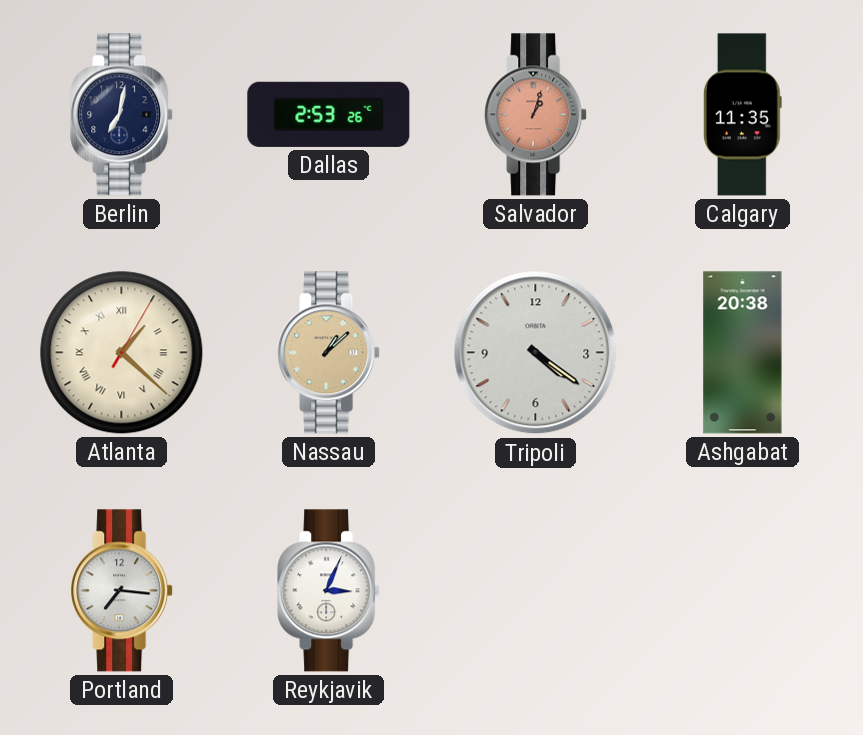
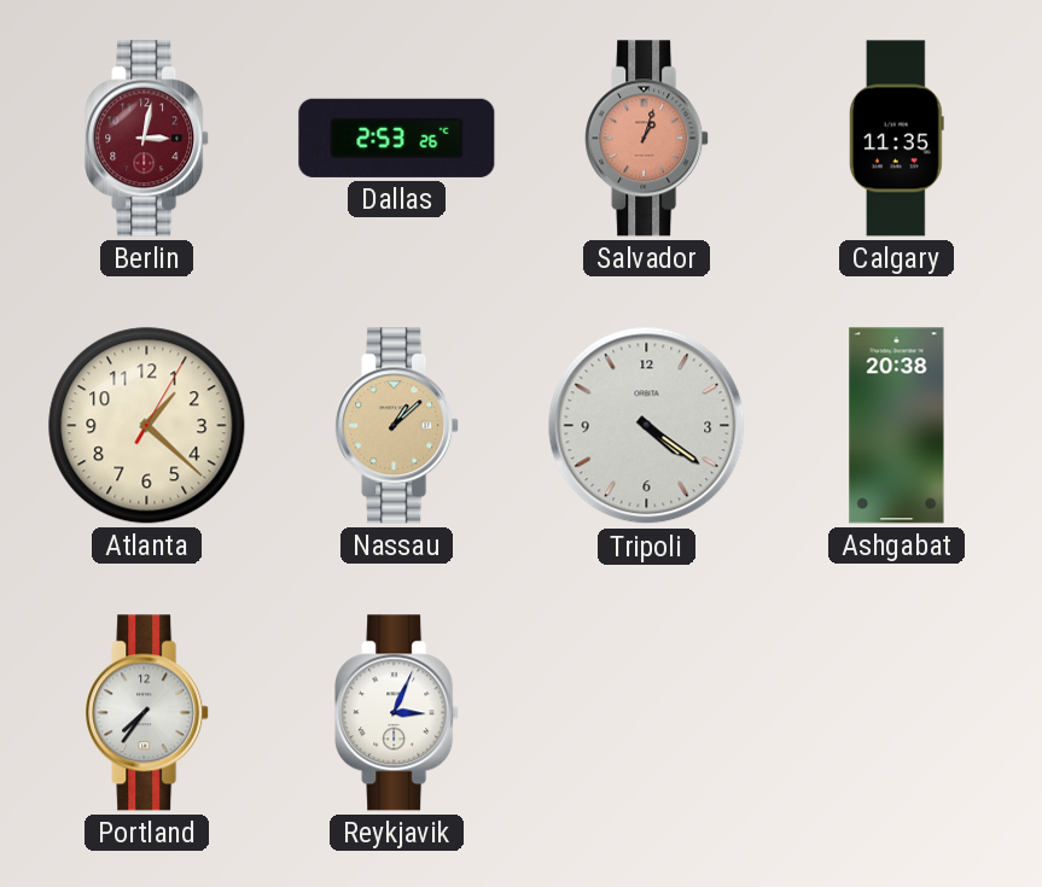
Berlin: 7:02 -> 3:02
Berlin dial: navy -> burgundy
Atlanta numerals: Roman -> Arabic
Portland: 7:16 -> 7:36
